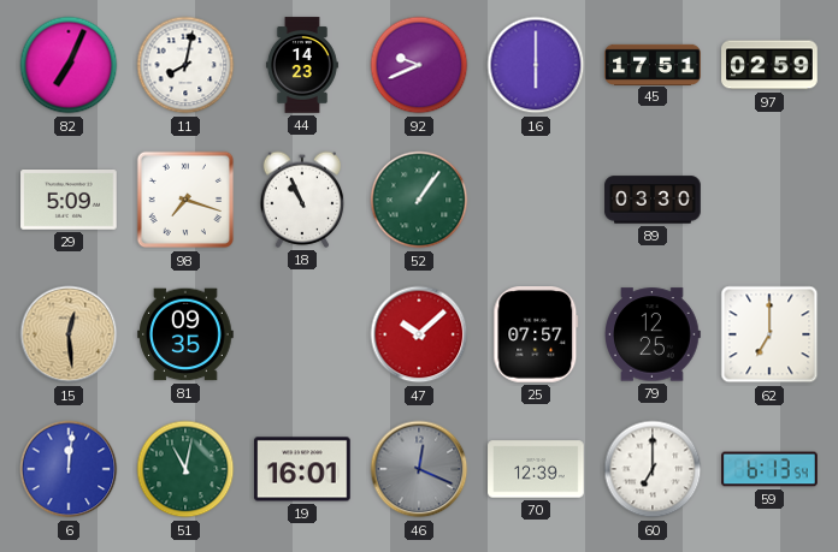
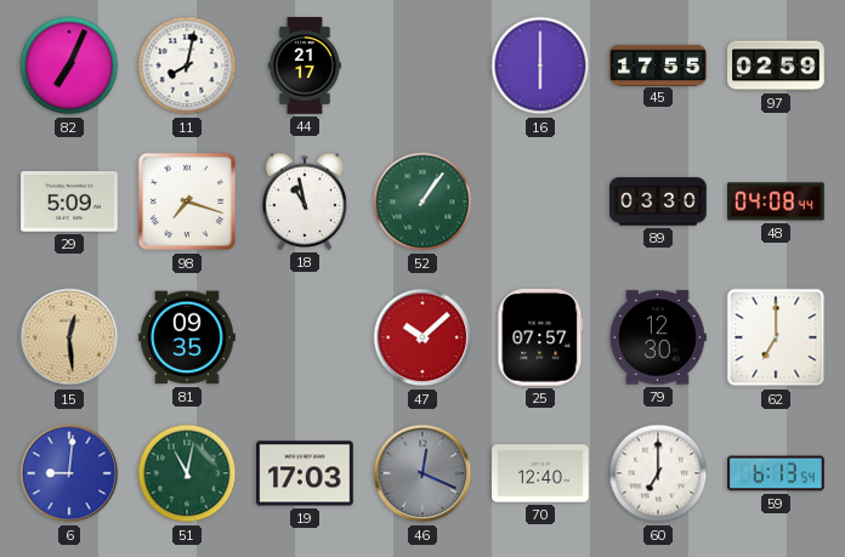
44: 14:23 -> 21:17
92: 9:41 -> none
45: 17:51 -> 17:55
18: 10:56 -> 10:58
48: none -> 04:08
79: 12:25 -> 12:30
6: 12:01 -> 9:01
19: 16:01 -> 17:03
70: 12:39 -> 12:40
